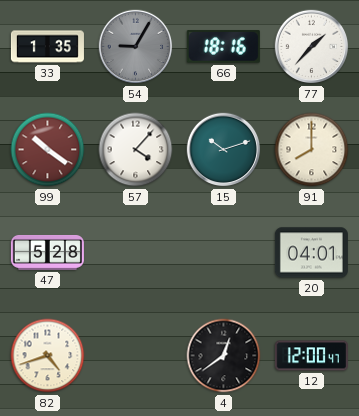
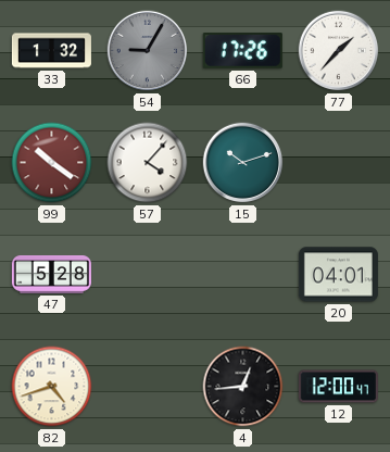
33: 1:35 -> 1:32
66: 18:16 -> 17:26
91: 8:00 -> none
4: 12:39 -> 12:44
